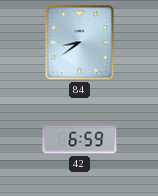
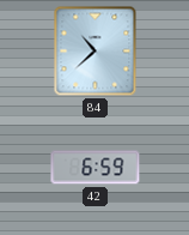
84: 8:39 -> 10:38
